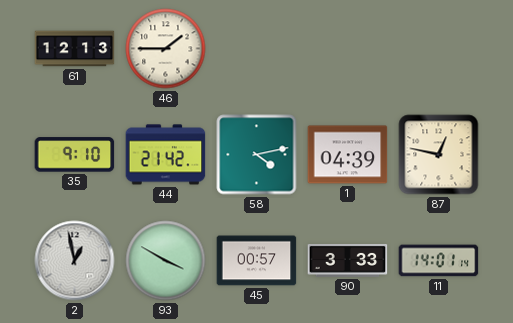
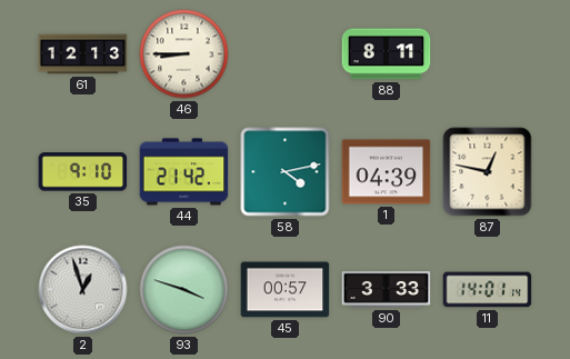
46: 1:45 -> 8:45
88: none -> 8:11
2: 12:58 -> 12:57
93: 3:50 -> 3:48
